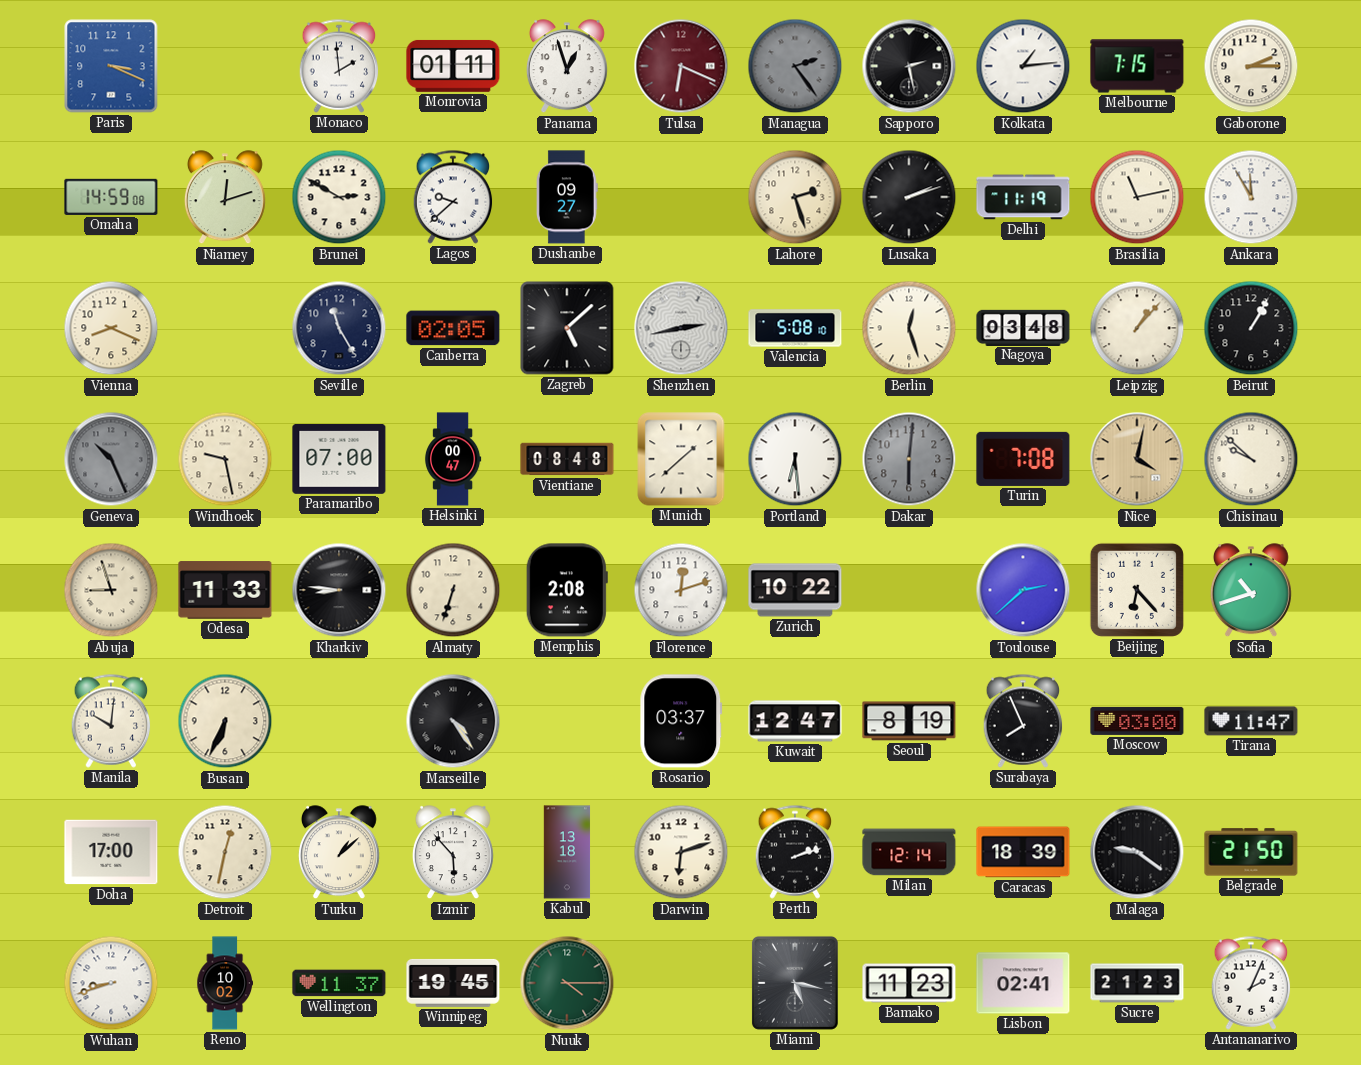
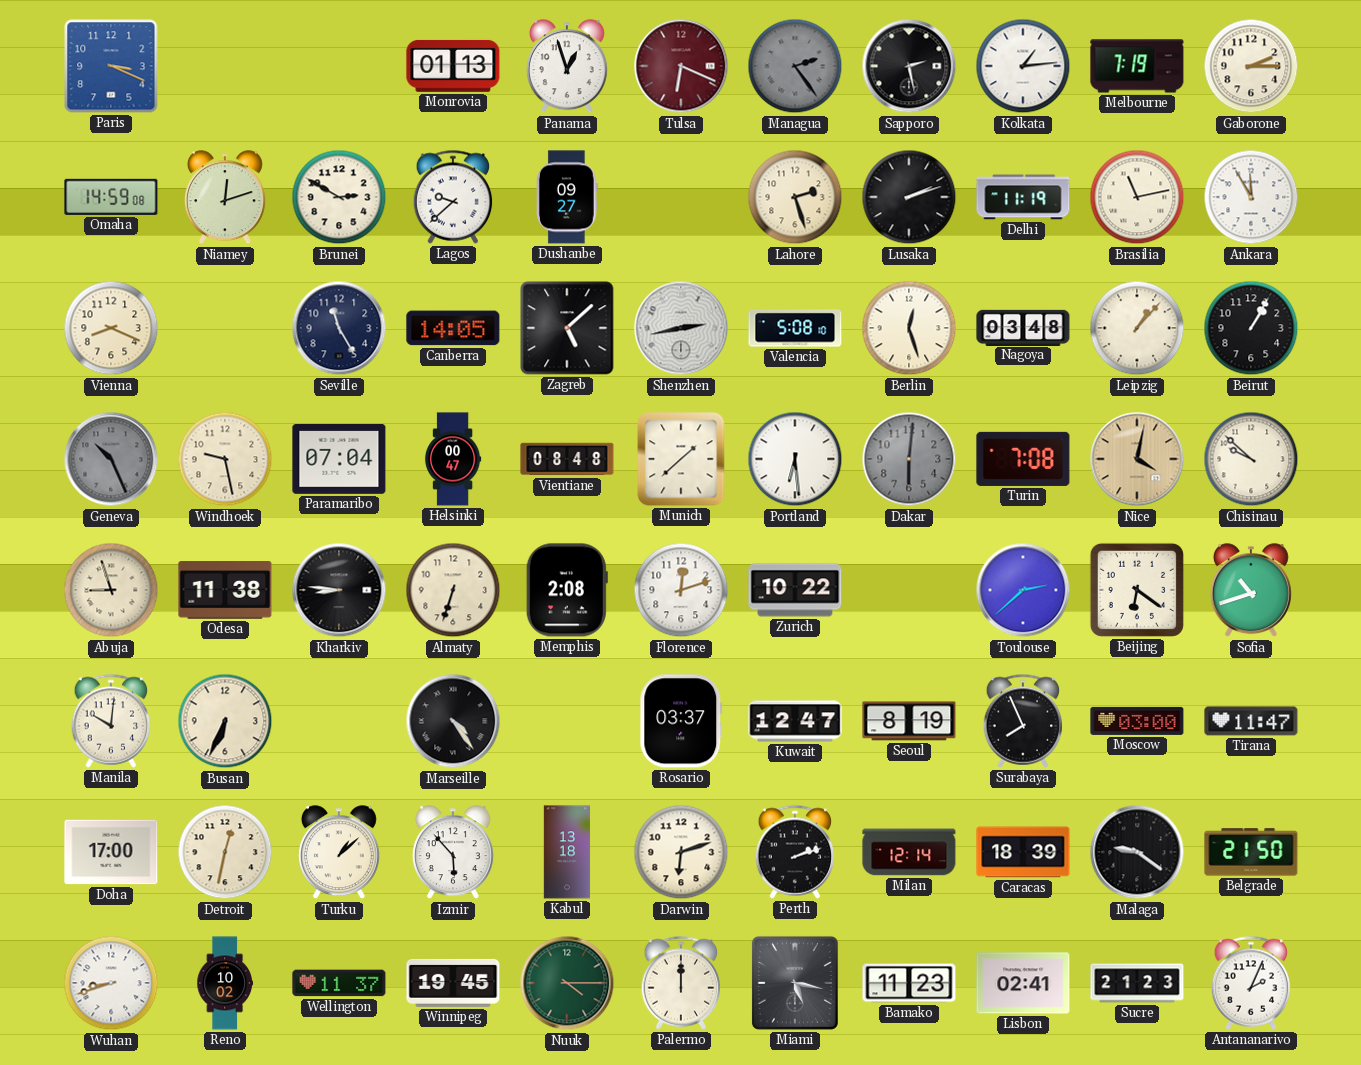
Monaco: 1:59 -> none
Monrovia: 01:11 -> 01:13
Melbourne: 7:15 -> 7:19
Canberra: 02:05 -> 14:05
Paramaribo: 07:00 -> 07:04
Odesa: 11:33 -> 11:38
Beijing: 6:23 -> 6:21
Palermo: none -> 12:00
